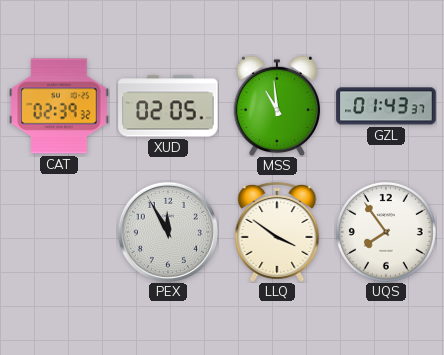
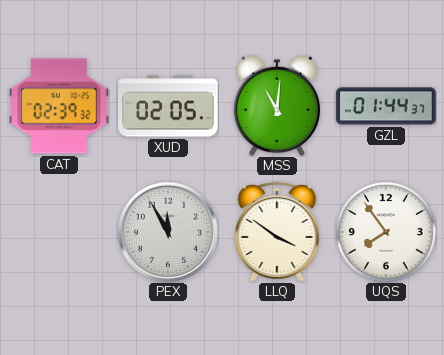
MSS: 10:59 -> 11:01
GZL: 01:43 -> 01:44
